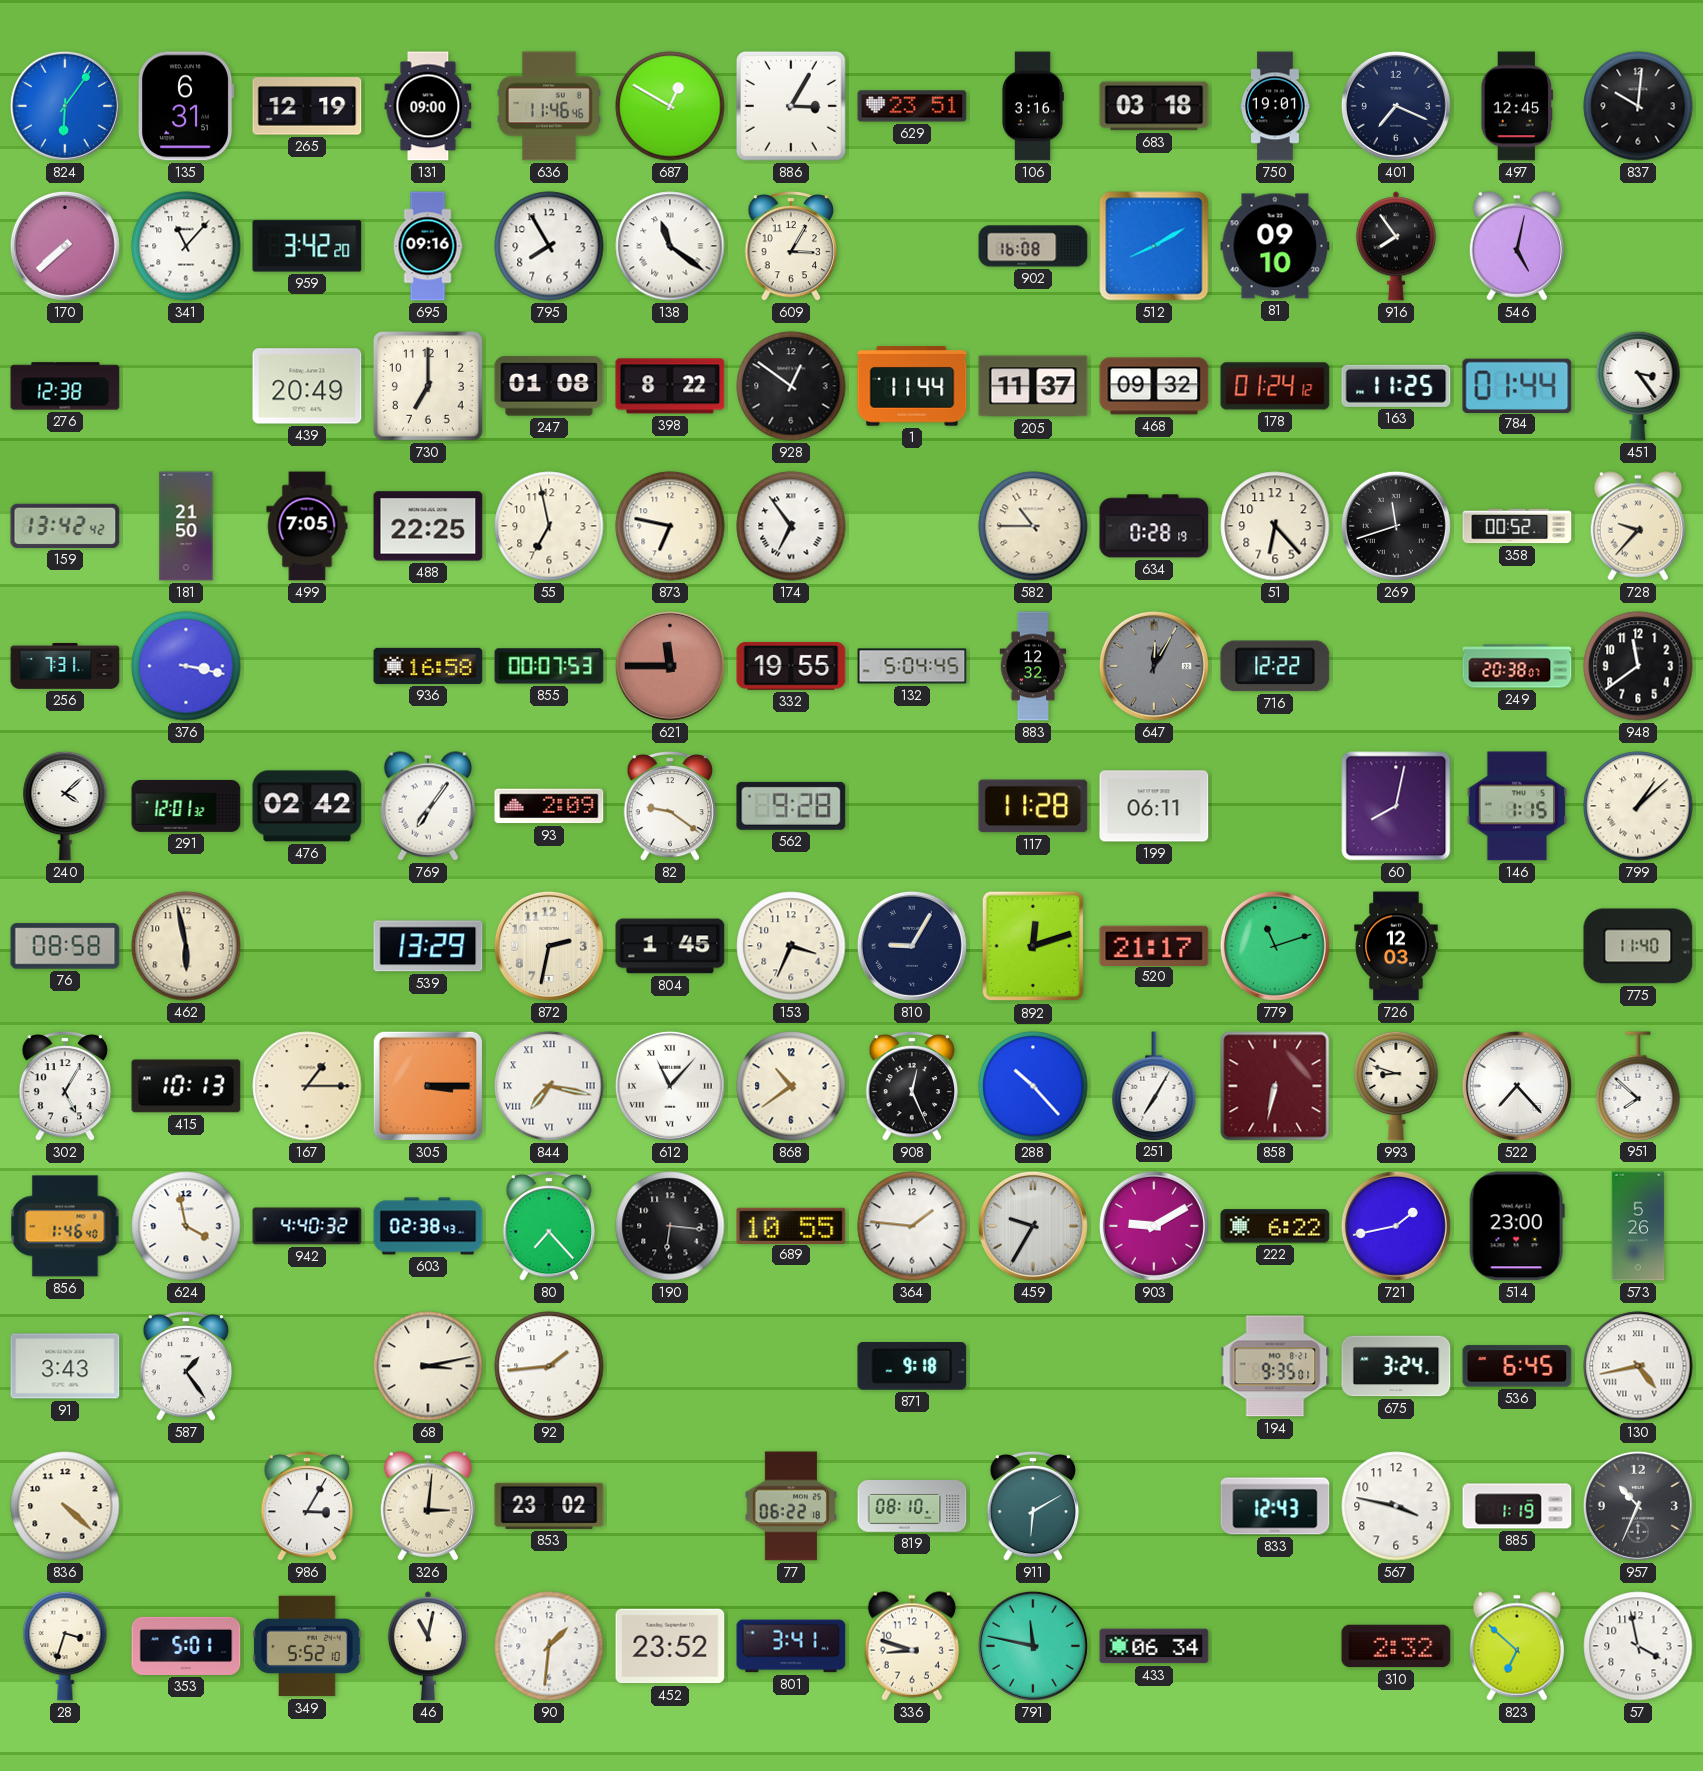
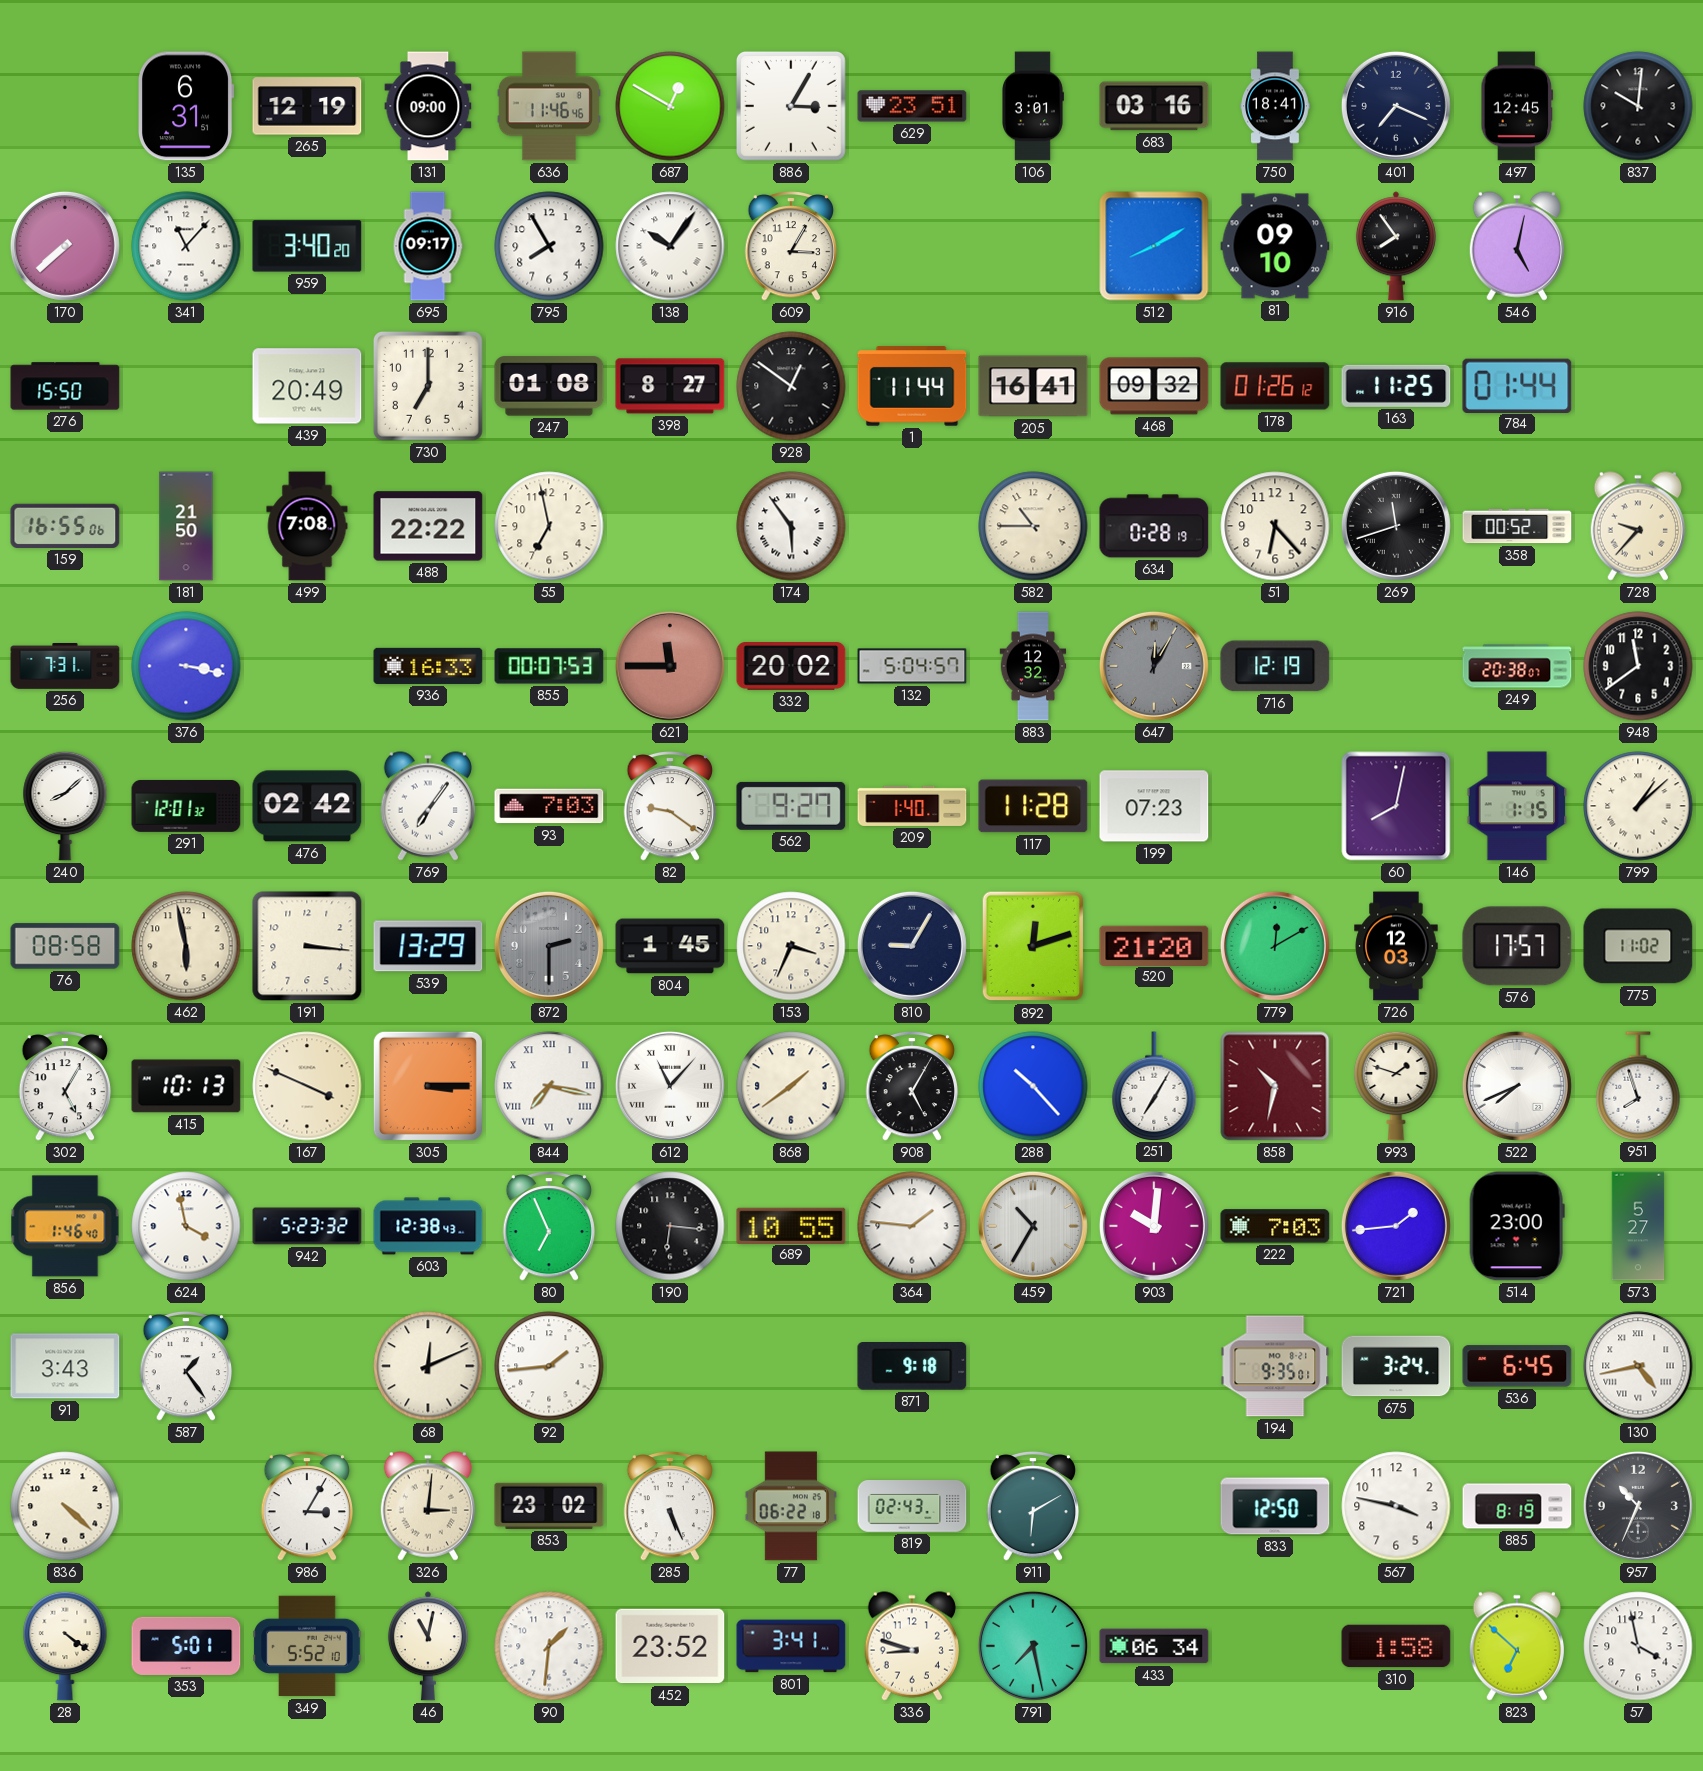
824: 6:06 -> none
106: 3:16 -> 3:01
683: 03:18 -> 03:16
750: 19:01 -> 18:41
959: 3:42 -> 3:40
695: 09:16 -> 09:17
138: 11:21 -> 10:06
902: 16:08 -> none
276: 12:38 -> 15:50
398: 8:22 -> 8:27
205: 11:37 -> 16:41
178: 01:24 -> 01:26
451: 3:24 -> none
159: 13:42 -> 16:55
499: 7:05 -> 7:08
488: 22:25 -> 22:22
873: 6:47 -> none
174: 6:54 -> 5:54
936: 16:58 -> 16:33
332: 19:55 -> 20:02
132: 5:04:45 -> 5:04:57
716: 12:22 -> 12:19
240: 4:08 -> 8:08
93: 2:09 -> 7:03
562: 9:28 -> 9:27
209: none -> 1:40
199: 06:11 -> 07:23
191: none -> 3:16
872: 2:32 -> 2:30
872 dial: cream -> grey
520: 21:17 -> 21:20
779: 11:12 -> 12:10
576: none -> 17:57
775: 11:40 -> 11:02
167: 1:15 -> 3:49
868: 10:39 -> 1:39
908: 12:26 -> 5:05
858: 6:32 -> 10:32
993: 8:48 -> 1:48
522: 7:23 -> 7:41
951: 7:52 -> 7:57
942: 4:40 -> 5:23
603: 02:38 -> 12:38
80: 7:23 -> 6:56
459: 9:35 -> 10:35
903: 9:10 -> 10:01
222: 6:22 -> 7:03
721: 1:43 -> 1:44
573: 5:26 -> 5:27
68: 3:13 -> 12:11
285: none -> 5:26
819: 08:10 -> 02:43
833: 12:43 -> 12:50
885: 1:19 -> 8:19
28: 3:33 -> 4:21
791: 11:47 -> 7:28
310: 2:32 -> 1:58
